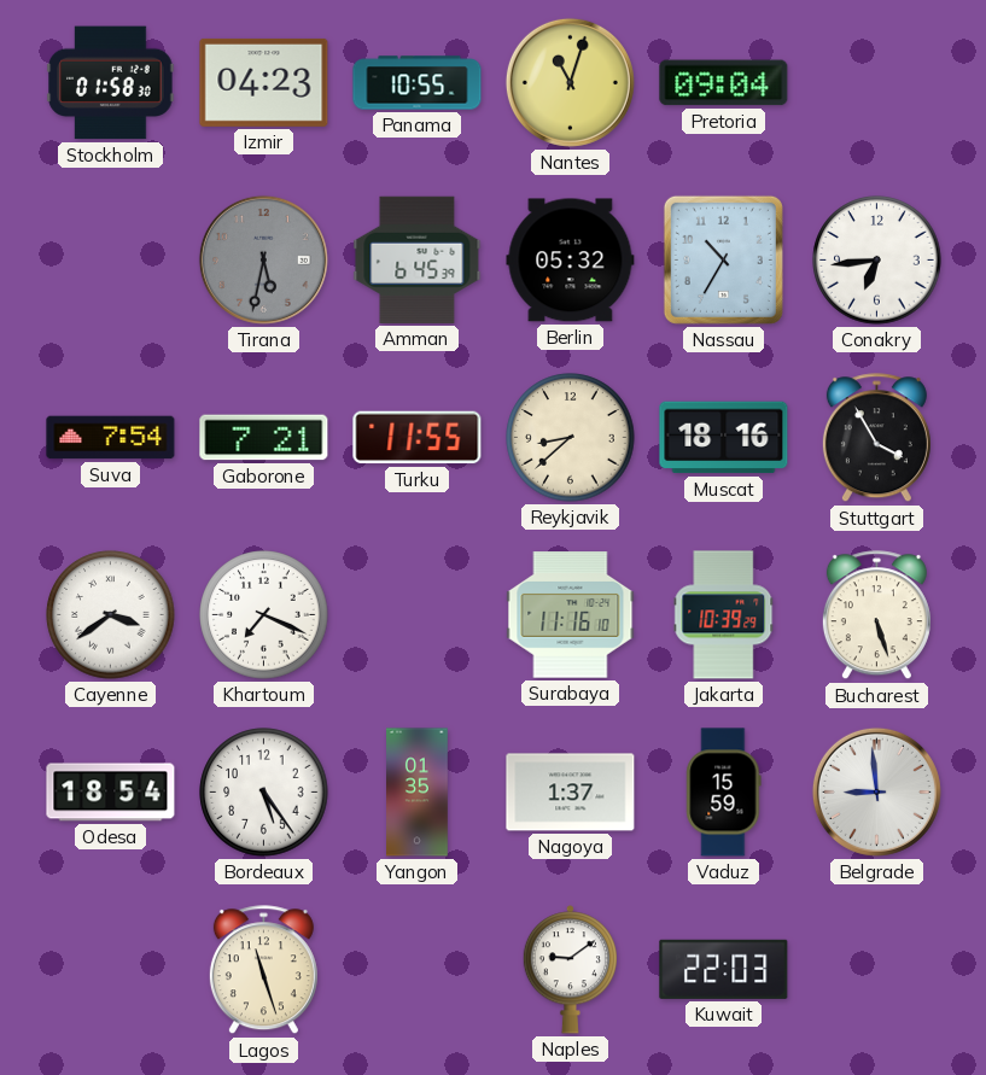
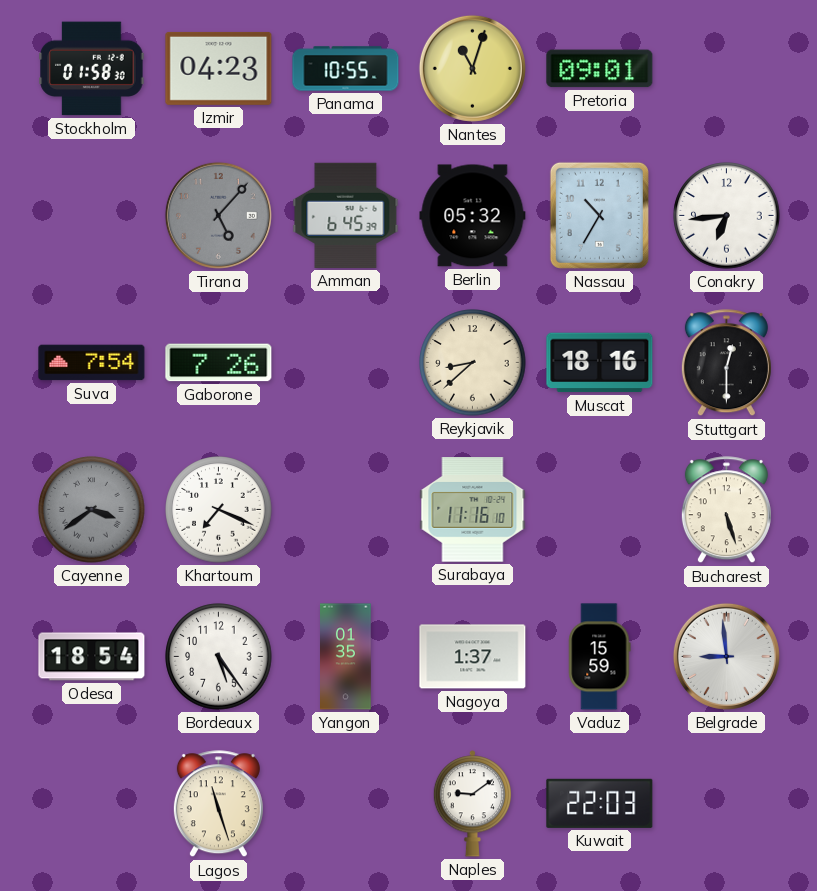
Pretoria: 09:04 -> 09:01
Tirana: 5:32 -> 5:07
Gaborone: 7:21 -> 7:26
Turku: 11:55 -> none
Stuttgart: 3:55 -> 12:30
Cayenne dial: white -> grey
Jakarta: 10:39 -> none
